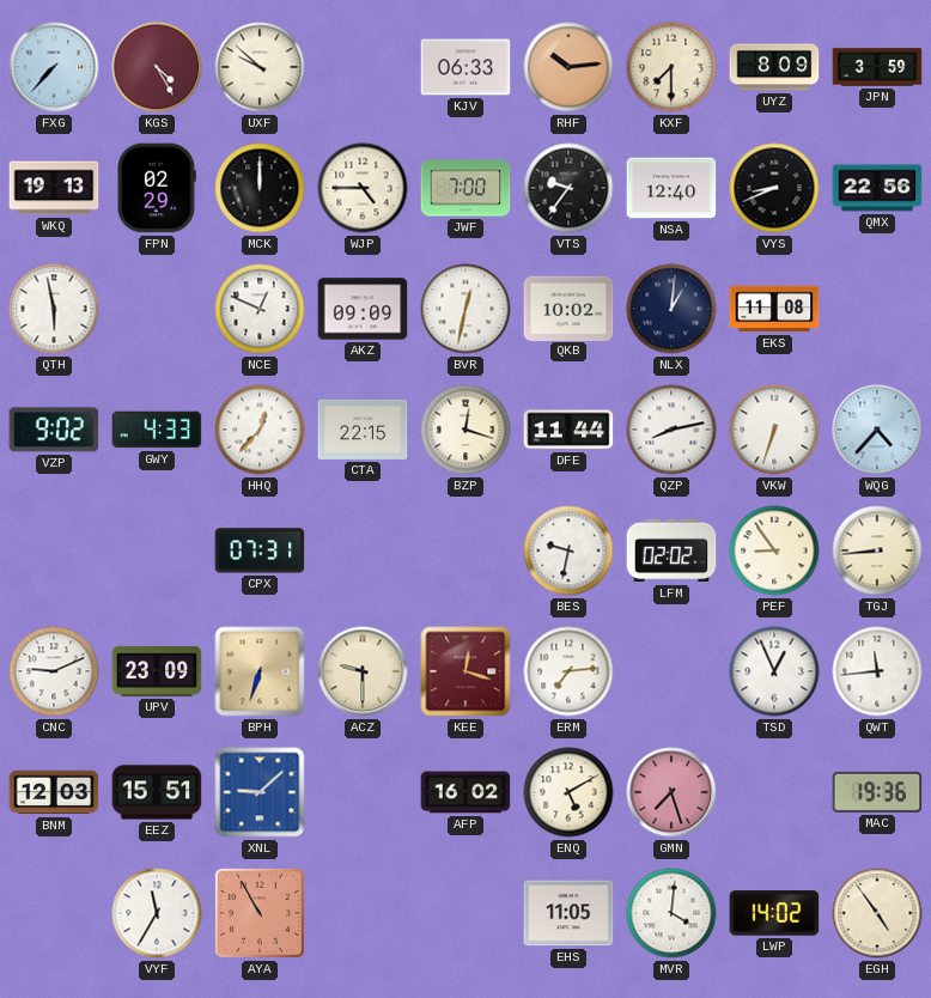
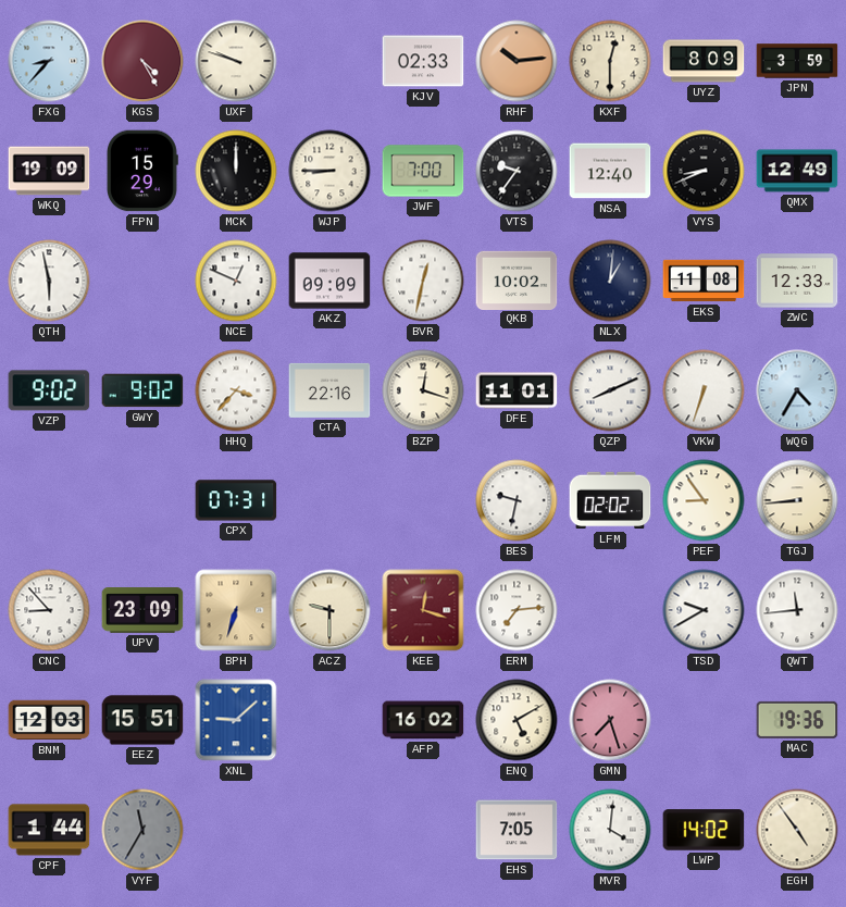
FXG: 7:37 -> 8:37
UXF: 9:52 -> 9:48
KJV: 06:33 -> 02:33
KXF: 7:30 -> 12:30
WKQ: 19:13 -> 19:09
FPN: 02:29 -> 15:29
WJP: 4:45 -> 8:45
QMX: 22:56 -> 12:49
ZWC: none -> 12:33
GWY: 4:33 -> 9:02
HHQ: 12:37 -> 3:37
CTA: 22:15 -> 22:16
DFE: 11:44 -> 11:01
QZP: 8:13 -> 8:11
WQG: 4:37 -> 4:35
CNC: 9:11 -> 8:53
TSD: 12:56 -> 9:40
CPF: none -> 1:44
VYF dial: white -> grey
AYA: 10:55 -> none
EHS: 11:05 -> 7:05
